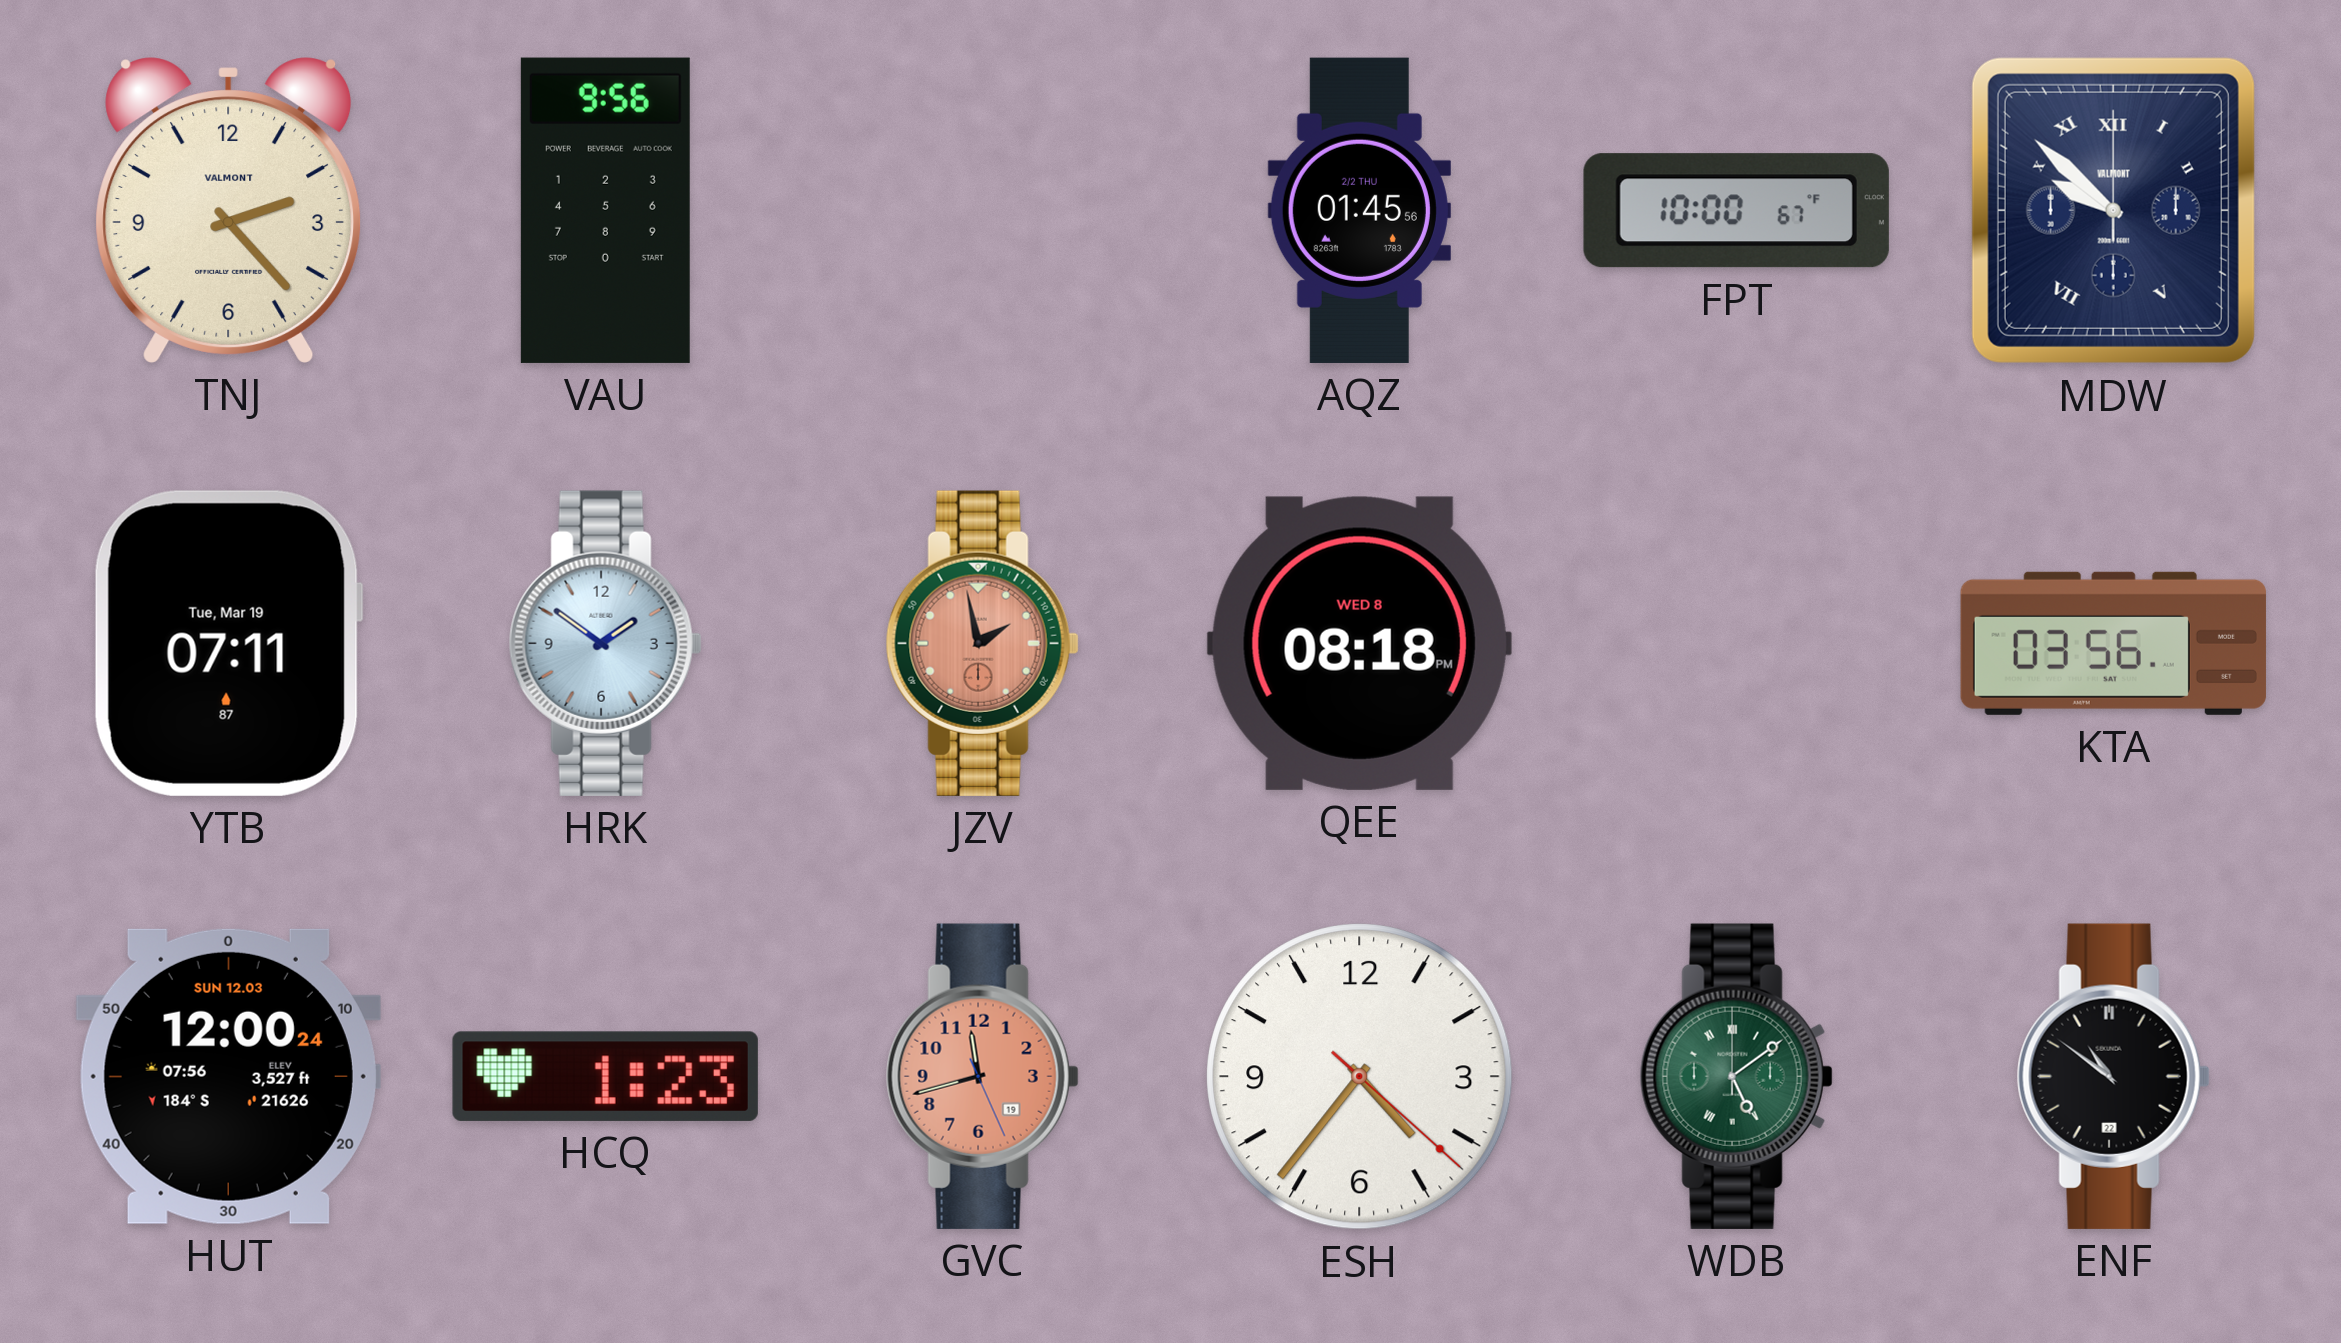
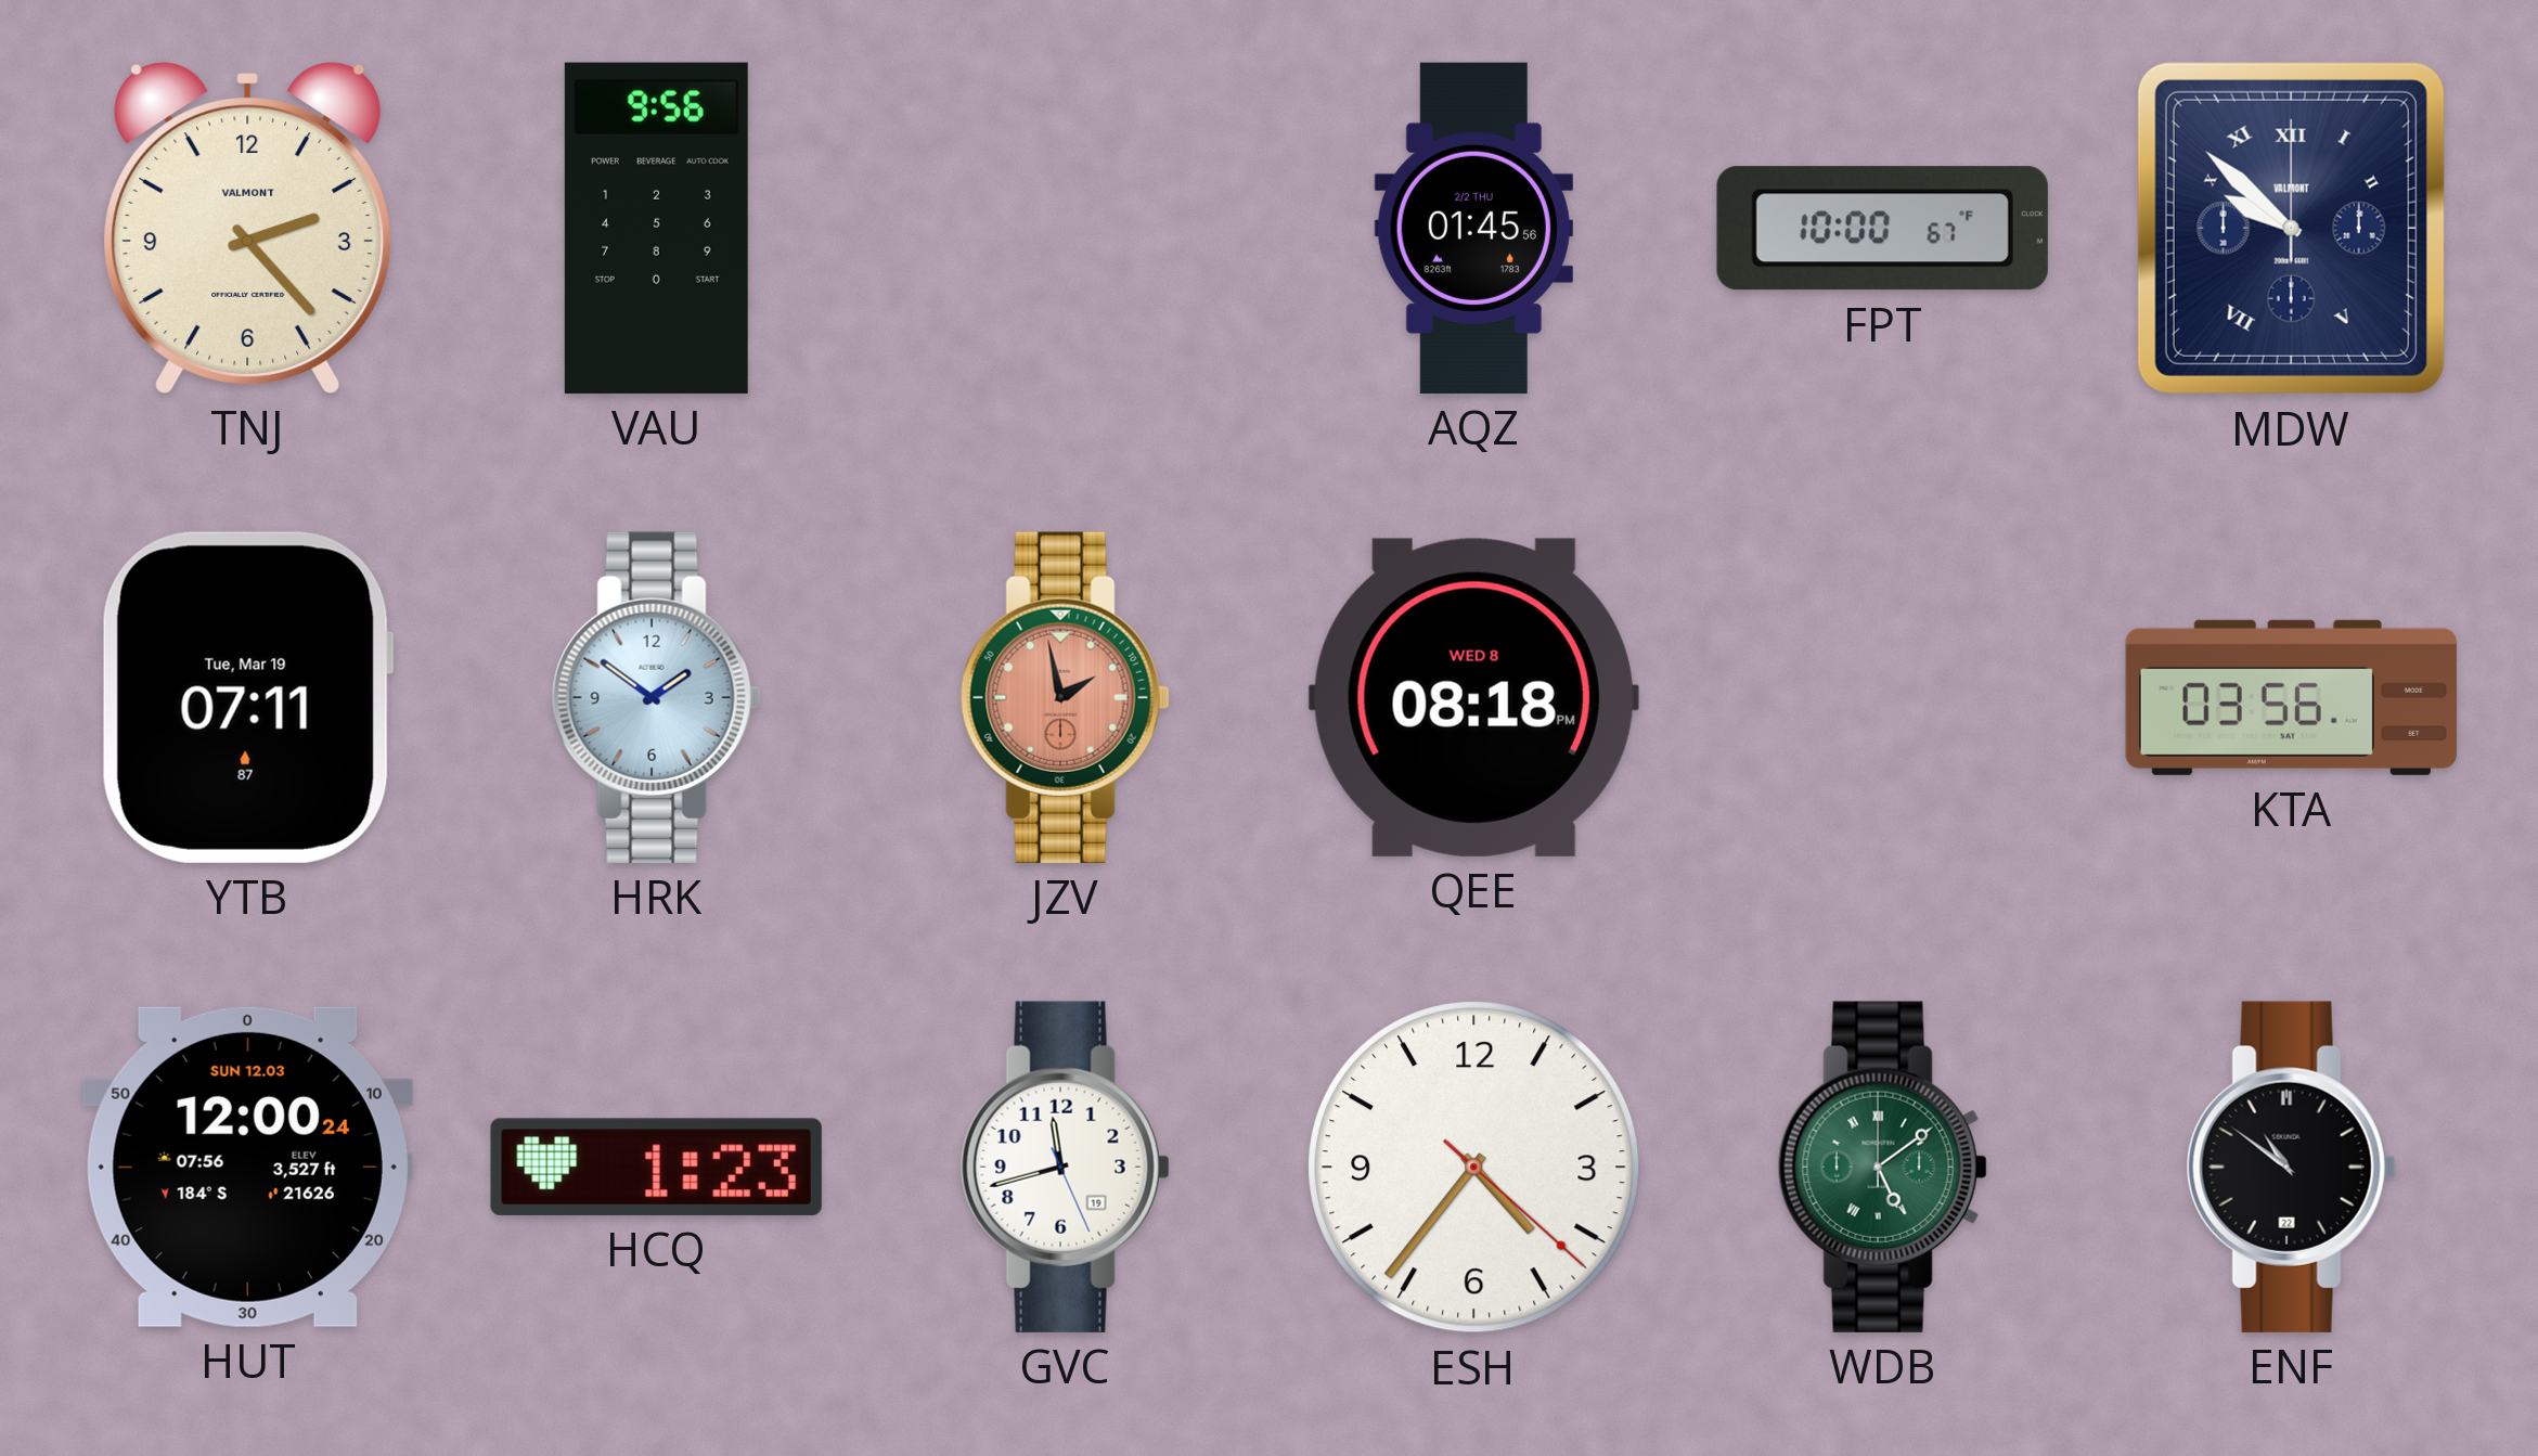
GVC dial: salmon -> white
